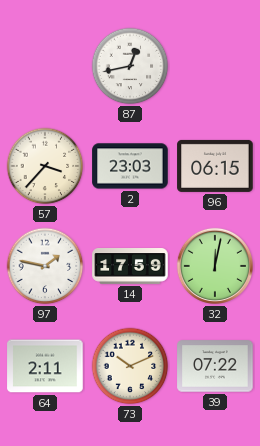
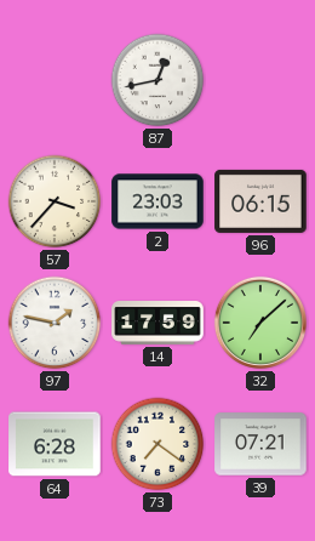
32: 12:02 -> 7:08
64: 2:11 -> 6:28
73: 10:11 -> 7:21
39: 07:22 -> 07:21
